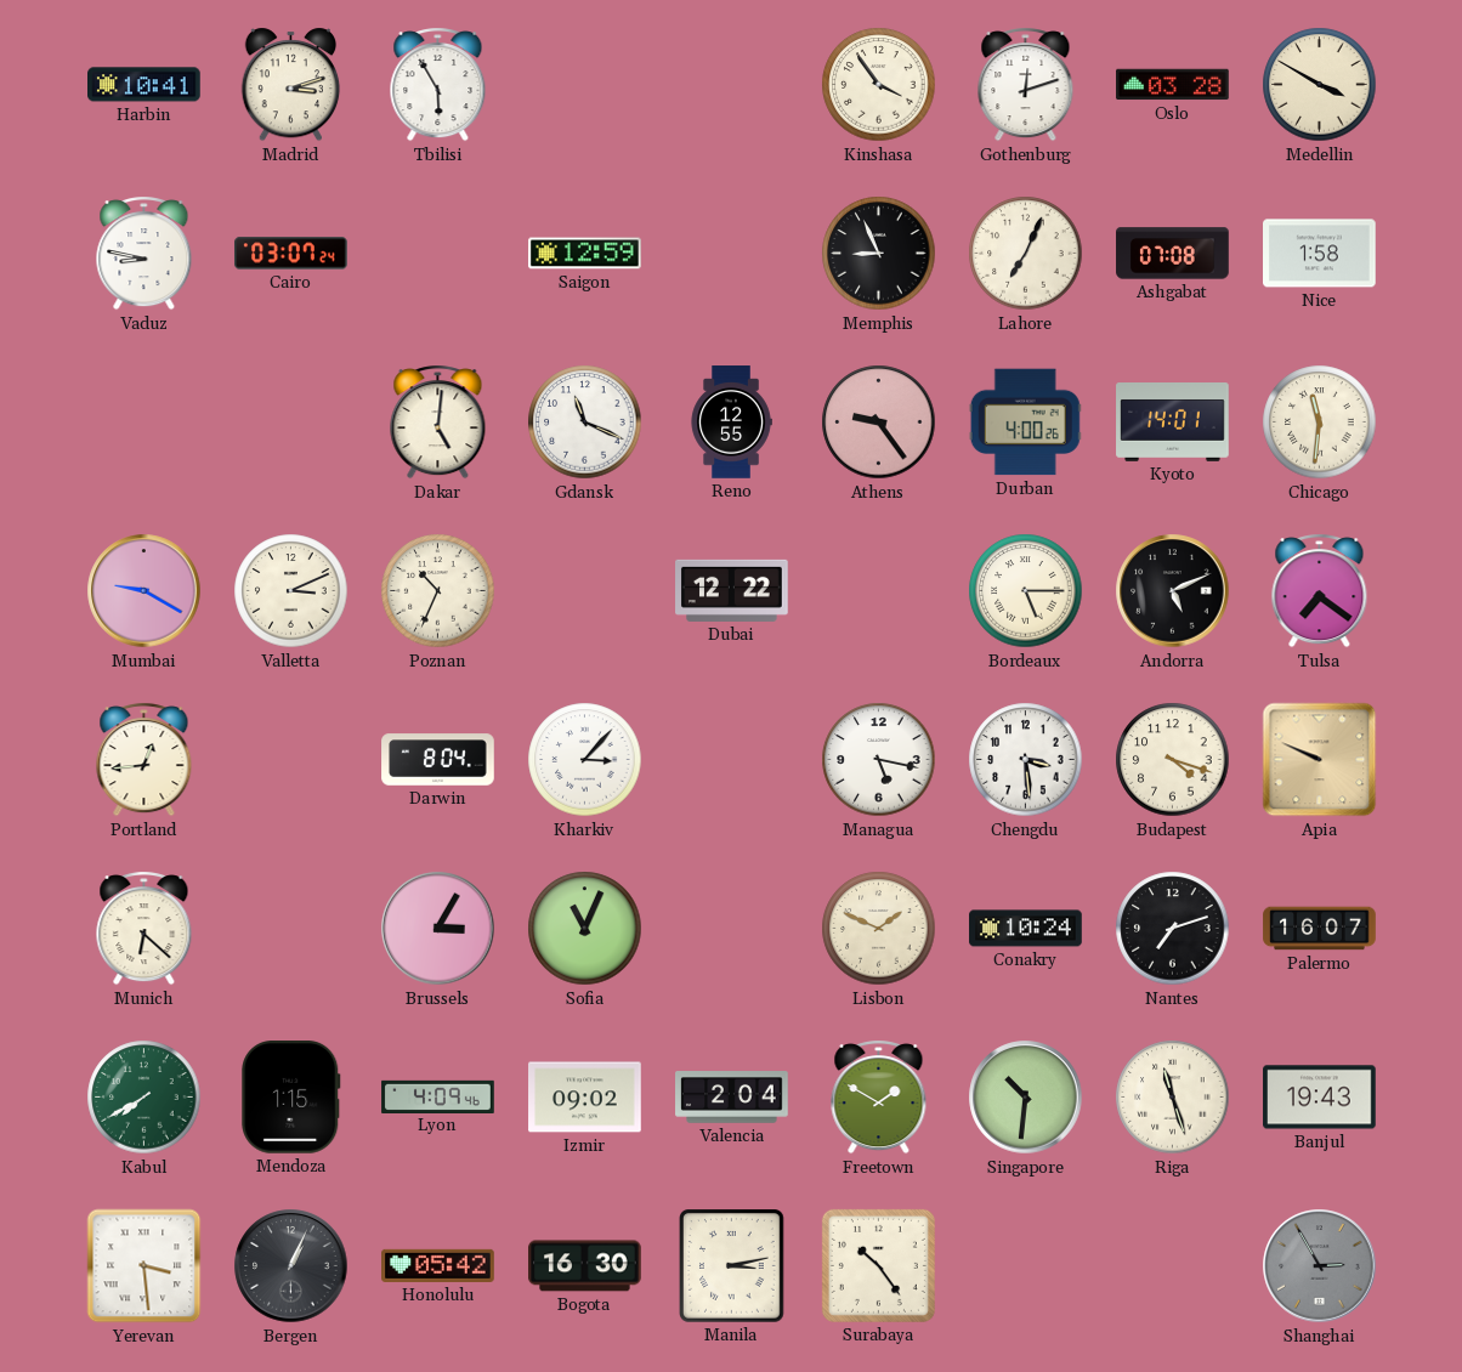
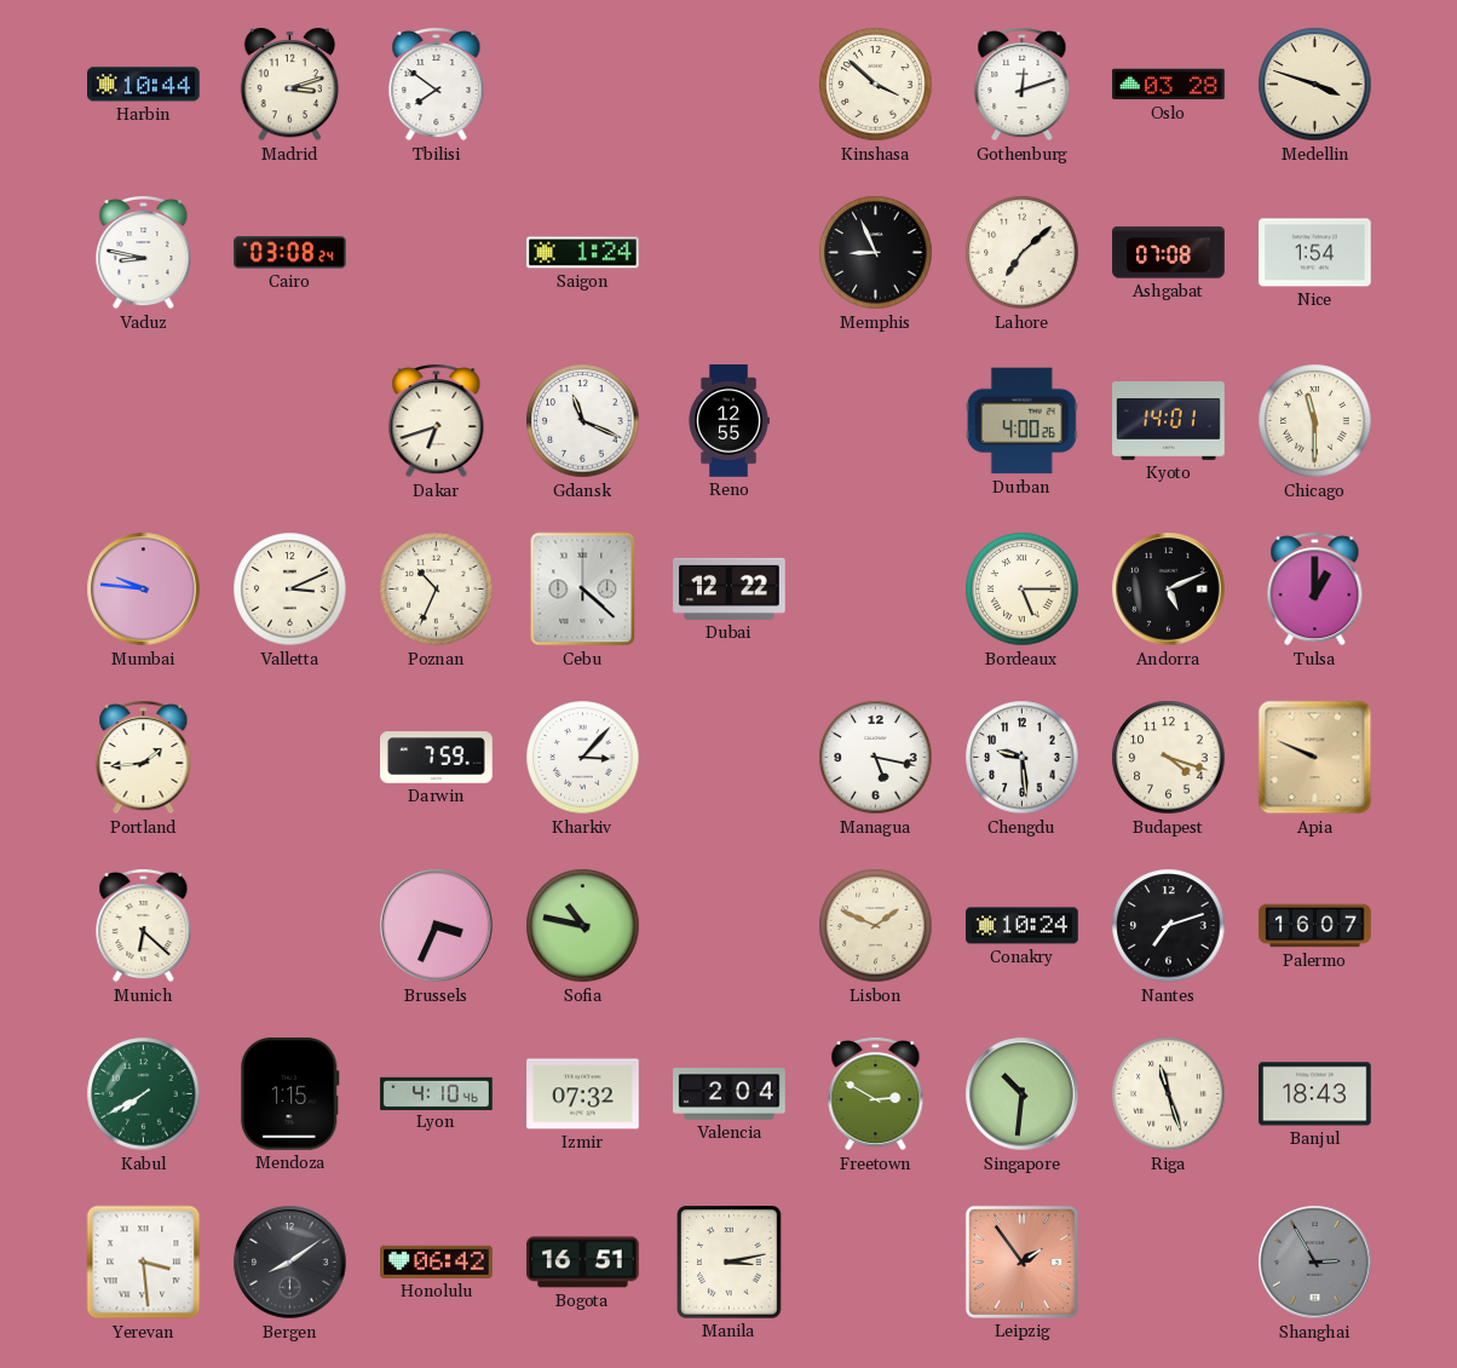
Harbin: 10:41 -> 10:44
Tbilisi: 5:55 -> 7:51
Kinshasa: 3:54 -> 3:52
Medellin: 3:50 -> 3:48
Cairo: 03:07 -> 03:08
Saigon: 12:59 -> 1:24
Lahore: 7:04 -> 7:08
Nice: 1:58 -> 1:54
Dakar: 5:01 -> 6:42
Athens: 9:24 -> none
Chicago: 11:31 -> 11:30
Mumbai: 9:20 -> 9:46
Cebu: none -> 4:22
Tulsa: 7:21 -> 1:00
Portland: 12:44 -> 1:44
Darwin: 8:04 -> 7:59
Chengdu: 3:29 -> 9:29
Brussels: 3:05 -> 3:34
Sofia: 11:04 -> 10:47
Lyon: 4:09 -> 4:10
Izmir: 09:02 -> 07:32
Freetown: 1:50 -> 2:50
Banjul: 19:43 -> 18:43
Bergen: 1:04 -> 8:09
Honolulu: 05:42 -> 06:42
Bogota: 16:30 -> 16:51
Surabaya: 10:24 -> none
Leipzig: none -> 1:54
